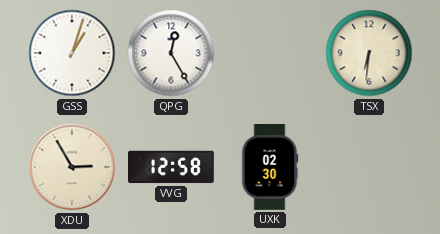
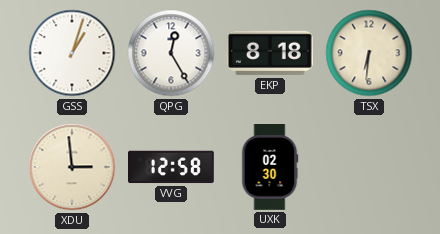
EKP: none -> 8:18
XDU: 2:55 -> 2:59
